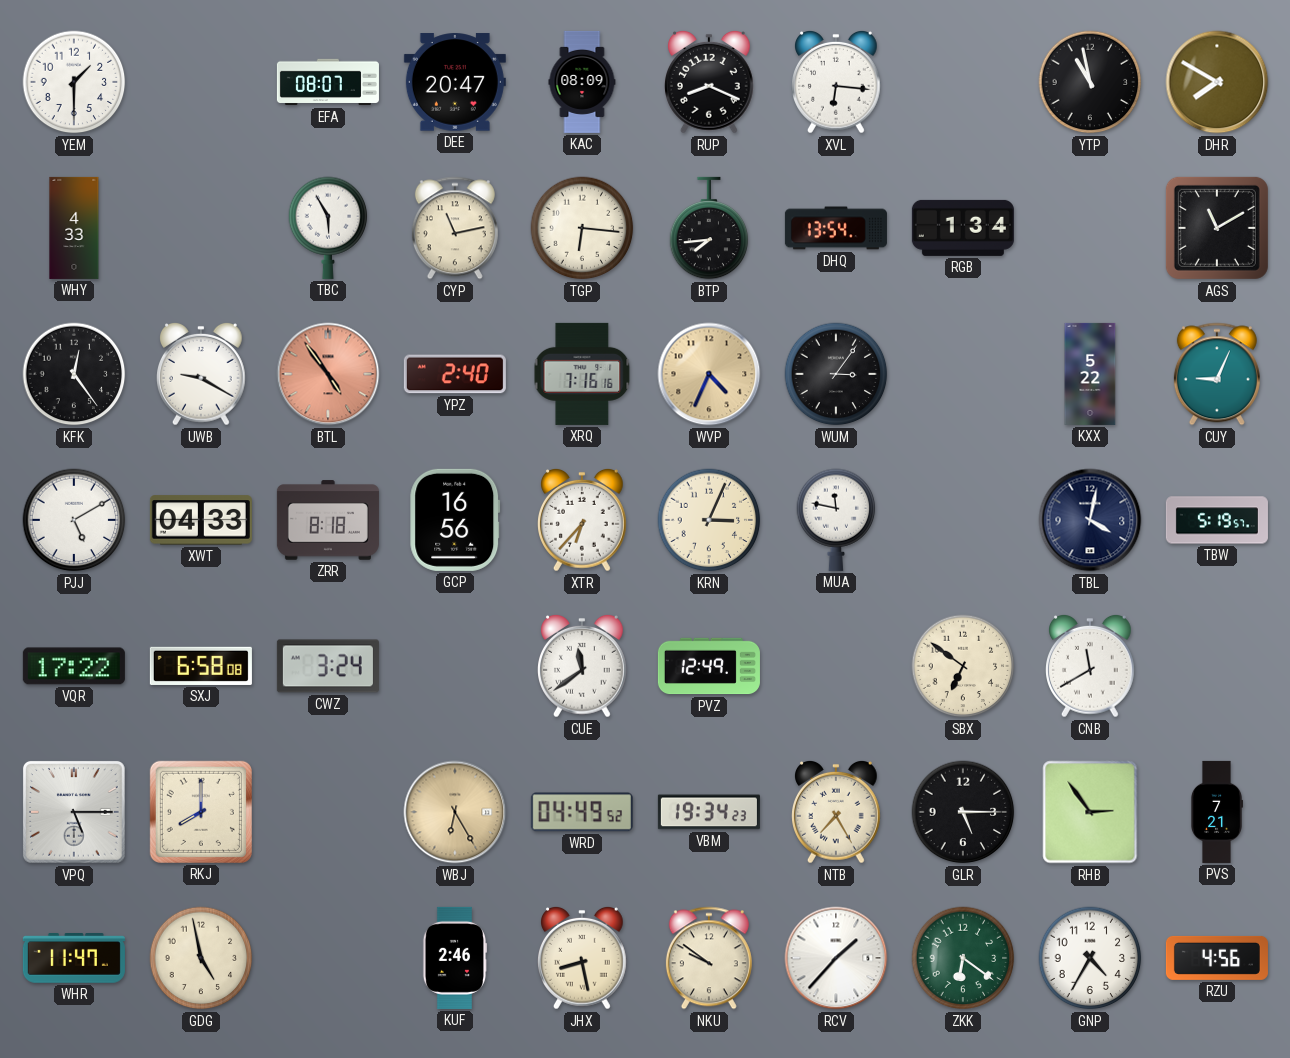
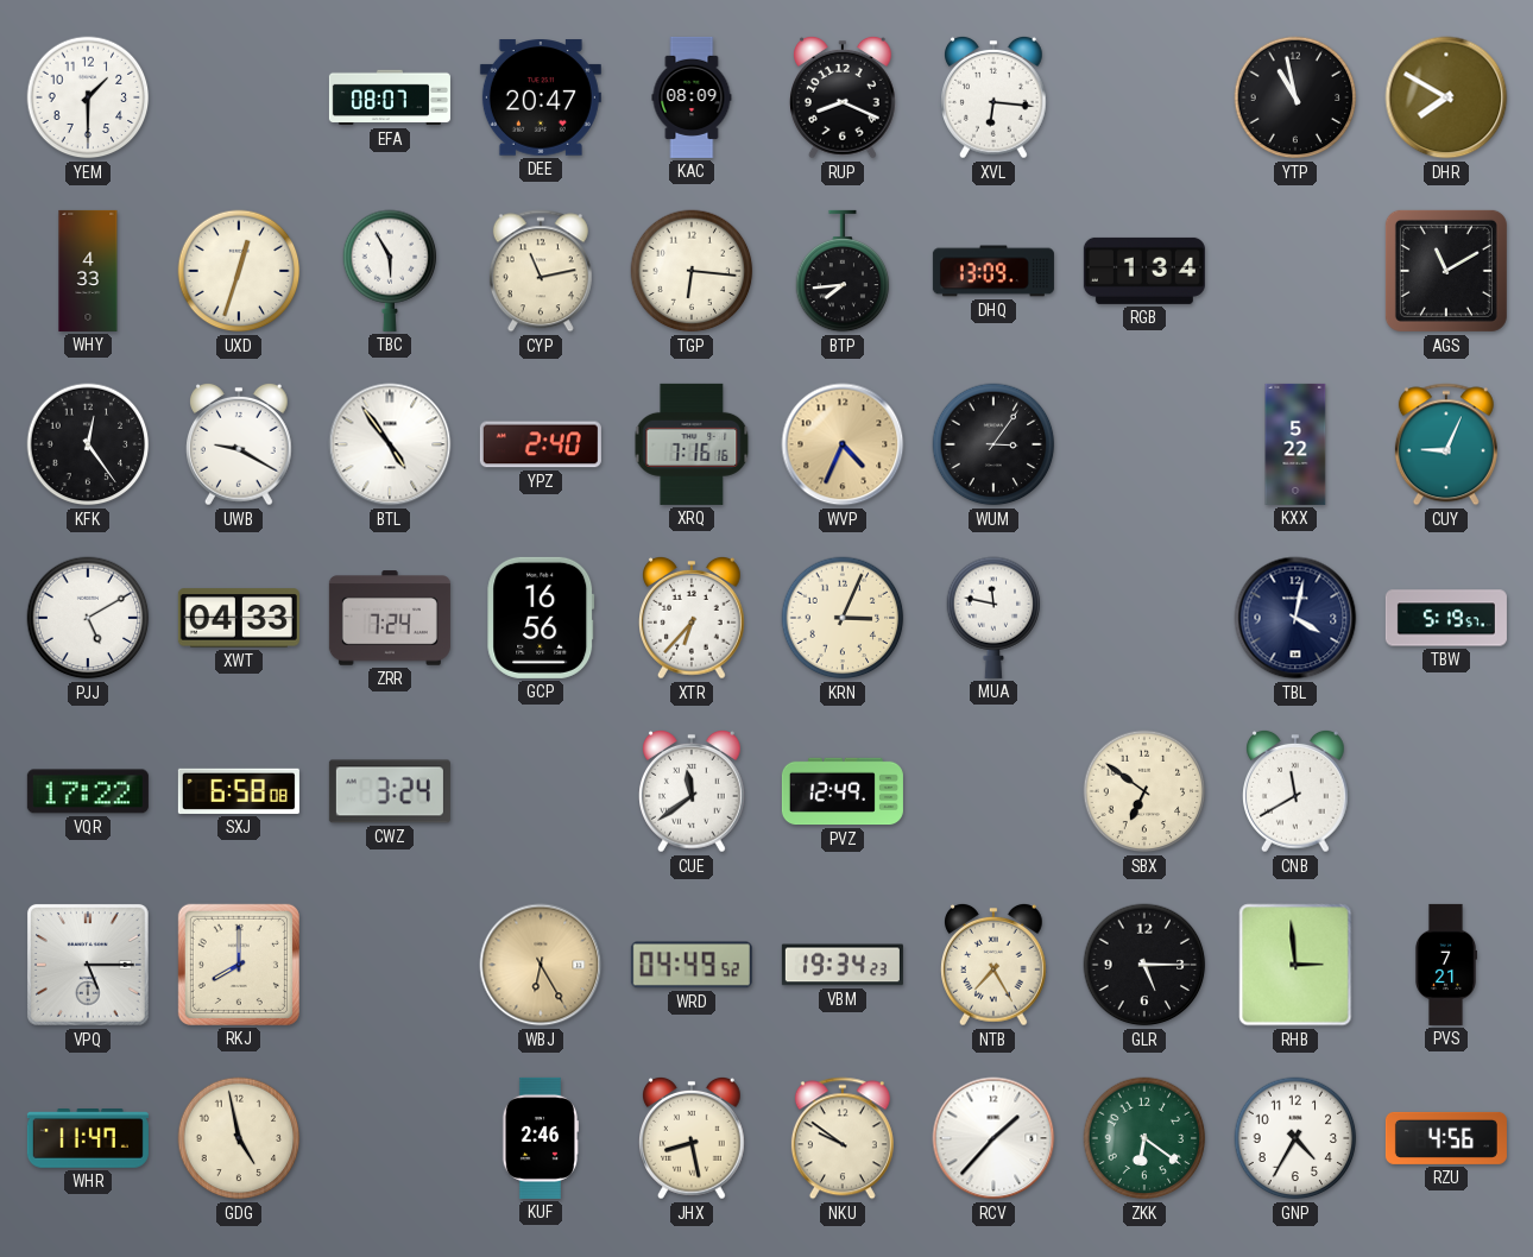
UXD: none -> 12:33
DHQ: 13:54 -> 13:09
BTL dial: salmon -> white
ZRR: 8:18 -> 7:24
RHB: 2:54 -> 2:59
